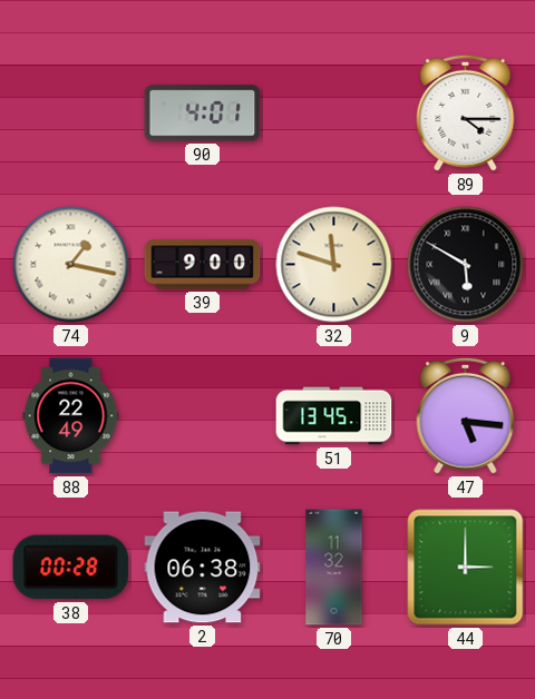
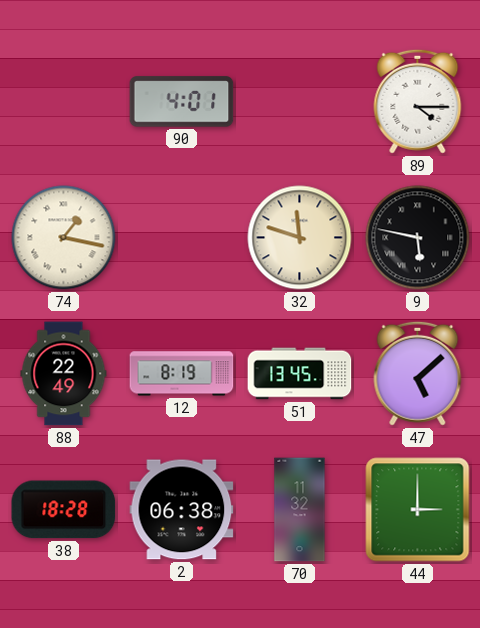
39: 9:00 -> none
9: 5:50 -> 5:47
12: none -> 8:19
47: 5:16 -> 5:08
38: 00:28 -> 18:28
